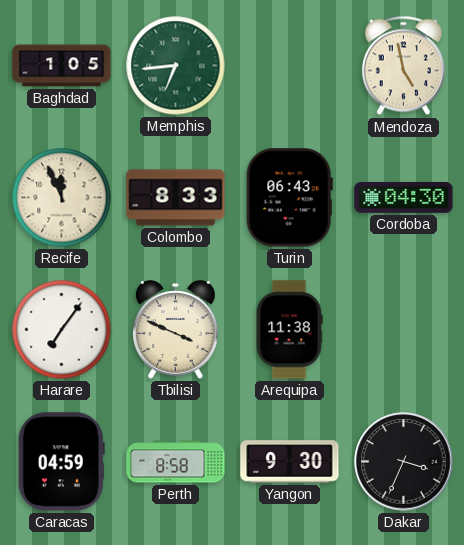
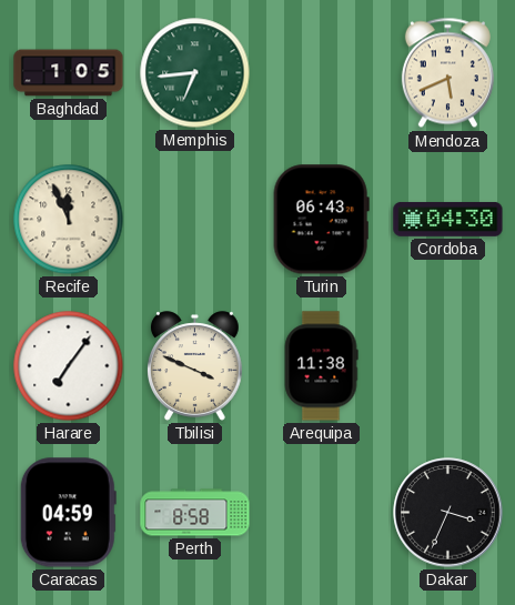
Mendoza: 4:58 -> 5:41
Colombo: 8:33 -> none
Yangon: 9:30 -> none
